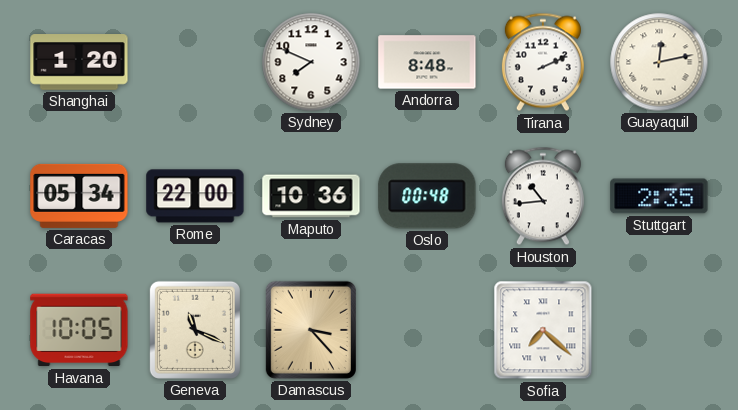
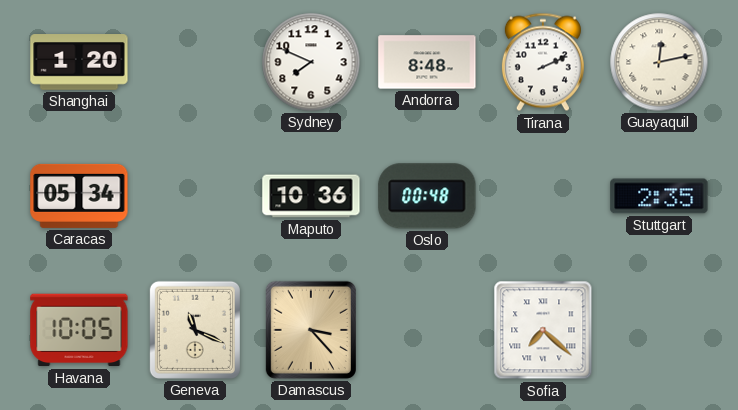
Rome: 22:00 -> none
Houston: 10:44 -> none
